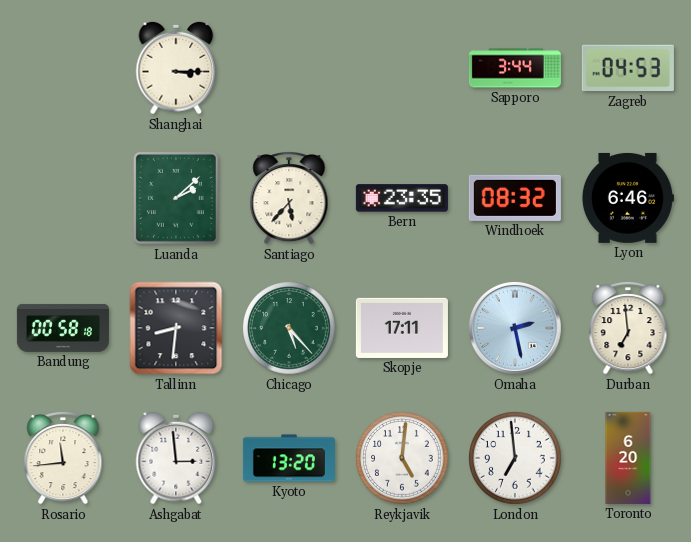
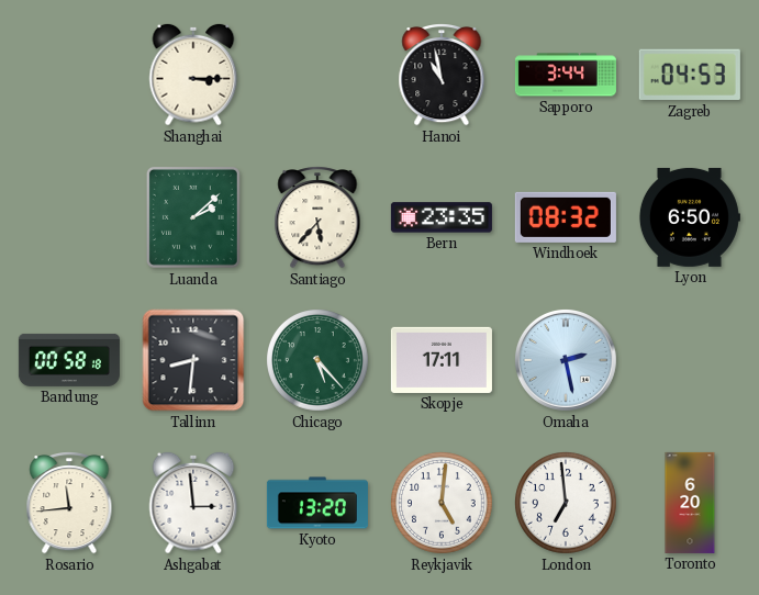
Hanoi: none -> 10:58
Lyon: 6:46 -> 6:50
Durban: 6:59 -> none
